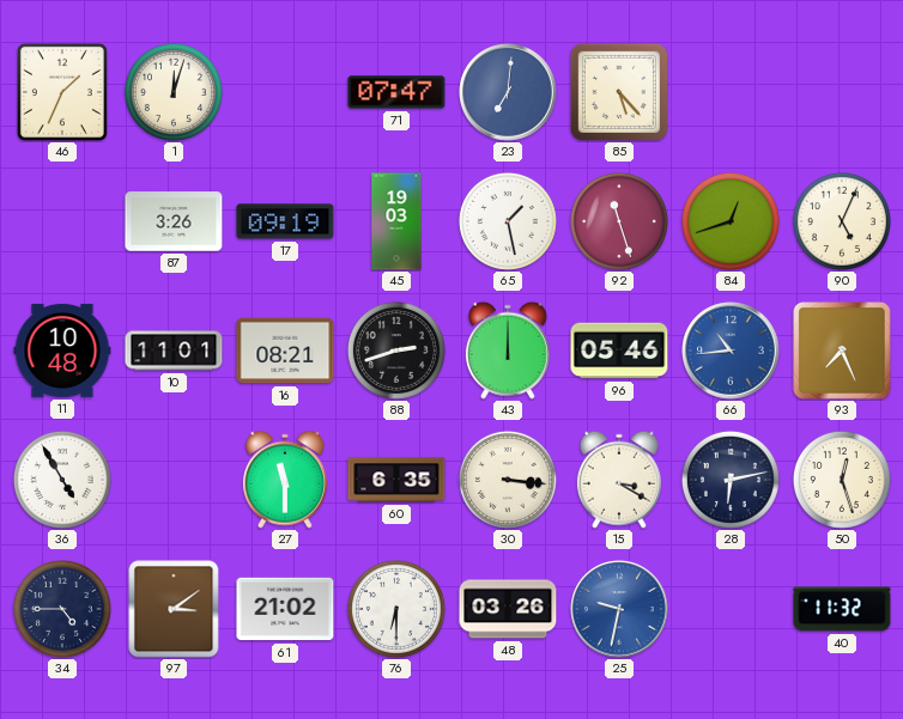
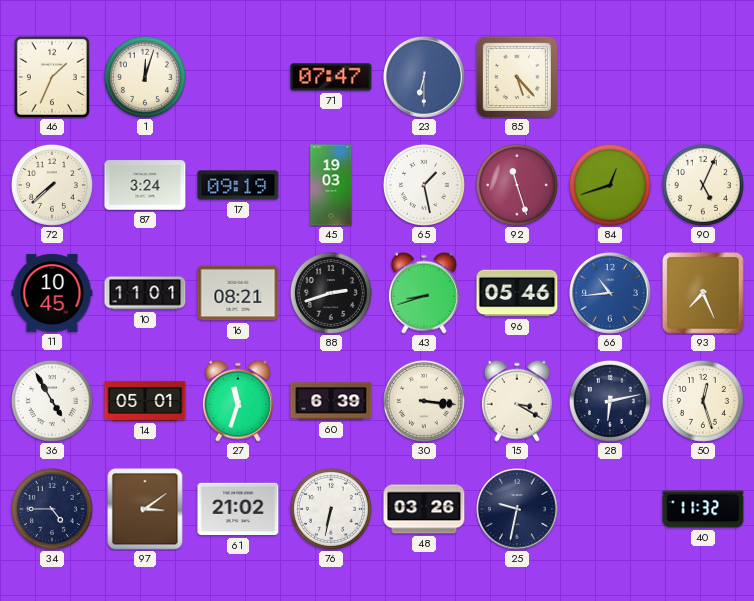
23: 7:01 -> 6:30
72: none -> 7:38
87: 3:26 -> 3:24
11: 10:48 -> 10:45
43: 12:00 -> 8:42
14: none -> 05:01
27: 11:30 -> 11:33
60: 6:35 -> 6:39
76: 6:30 -> 6:32
25 dial: blue -> navy
